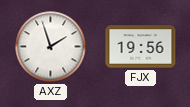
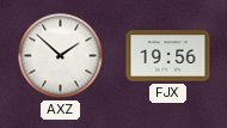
AXZ: 1:57 -> 1:52
